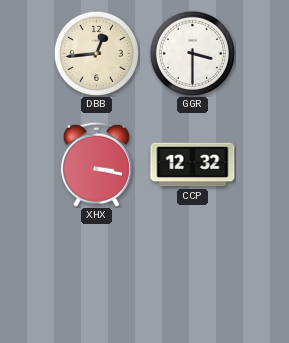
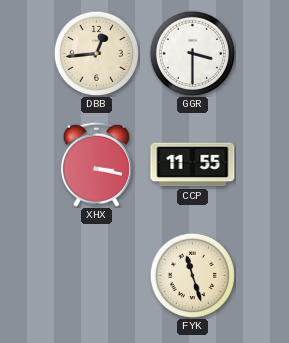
CCP: 12:32 -> 11:55
FYK: none -> 11:27
